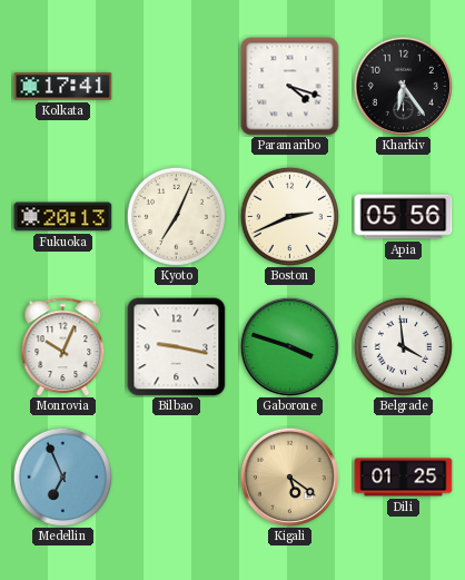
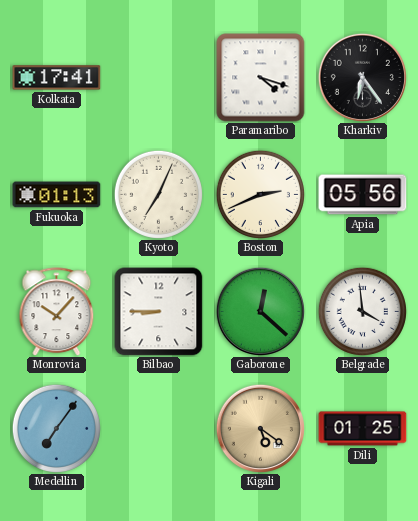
Fukuoka: 20:13 -> 01:13
Monrovia: 10:04 -> 10:07
Bilbao: 9:17 -> 8:45
Gaborone: 3:48 -> 12:22
Medellin: 6:56 -> 7:06
